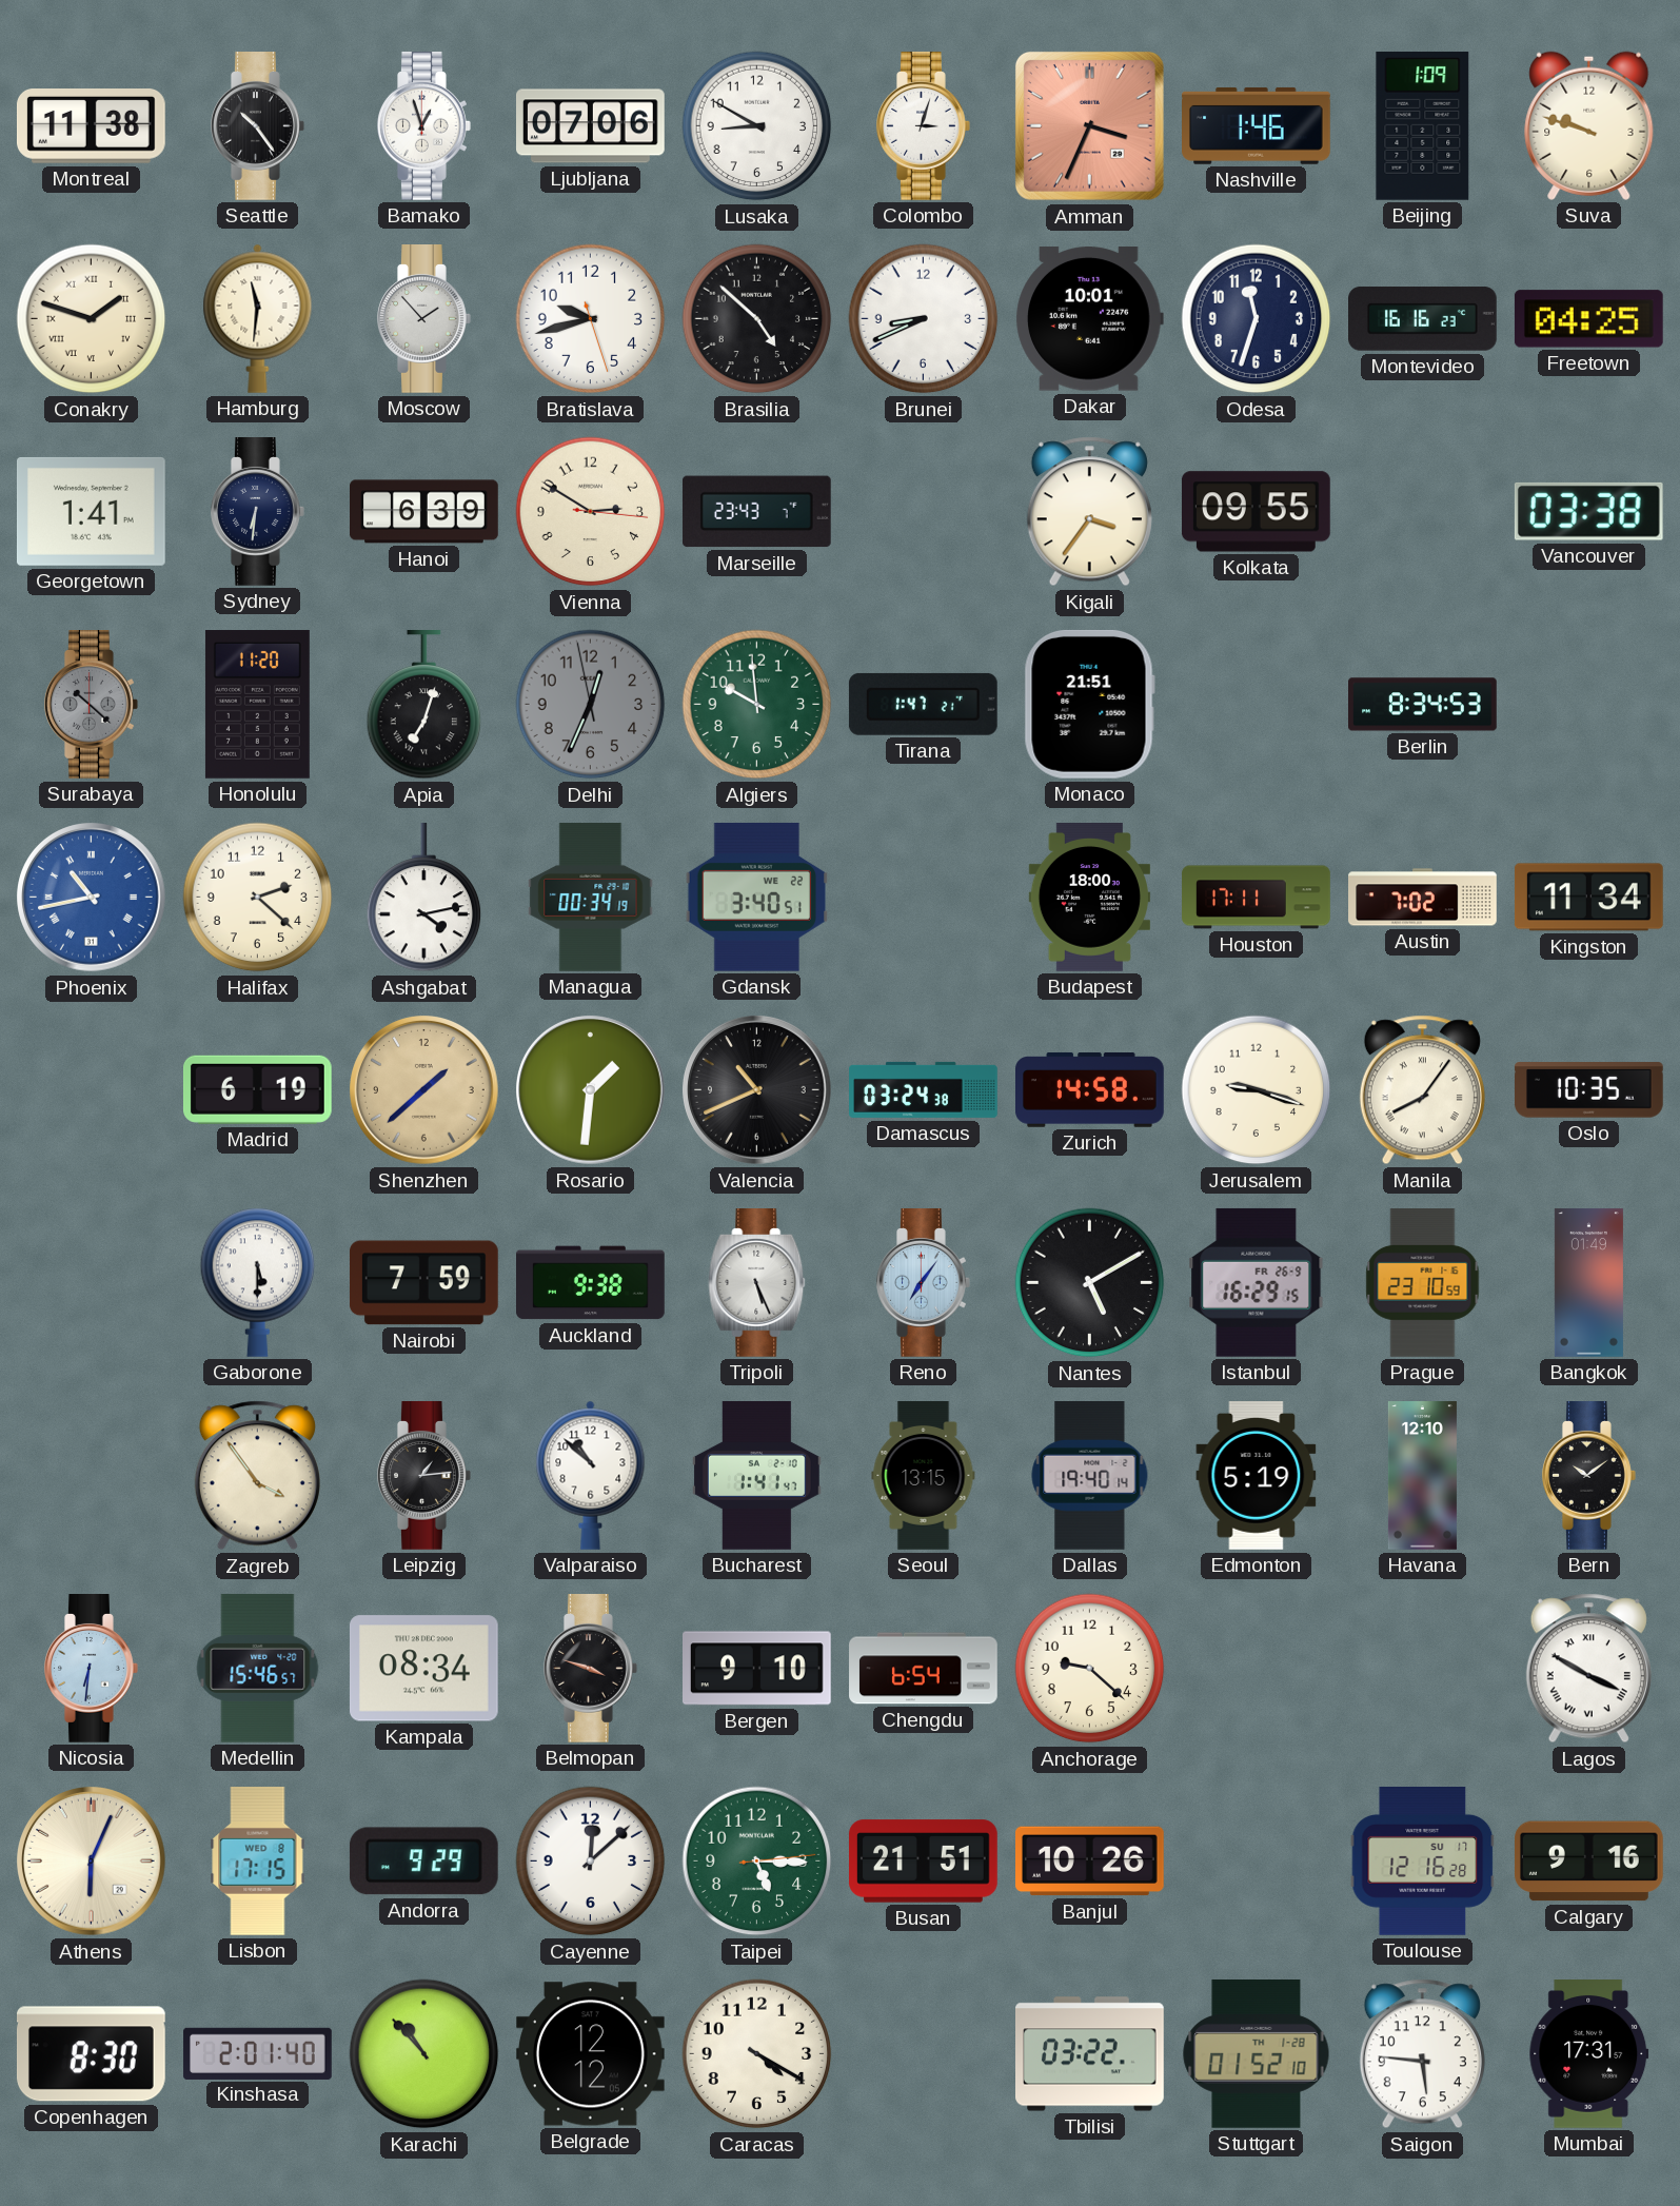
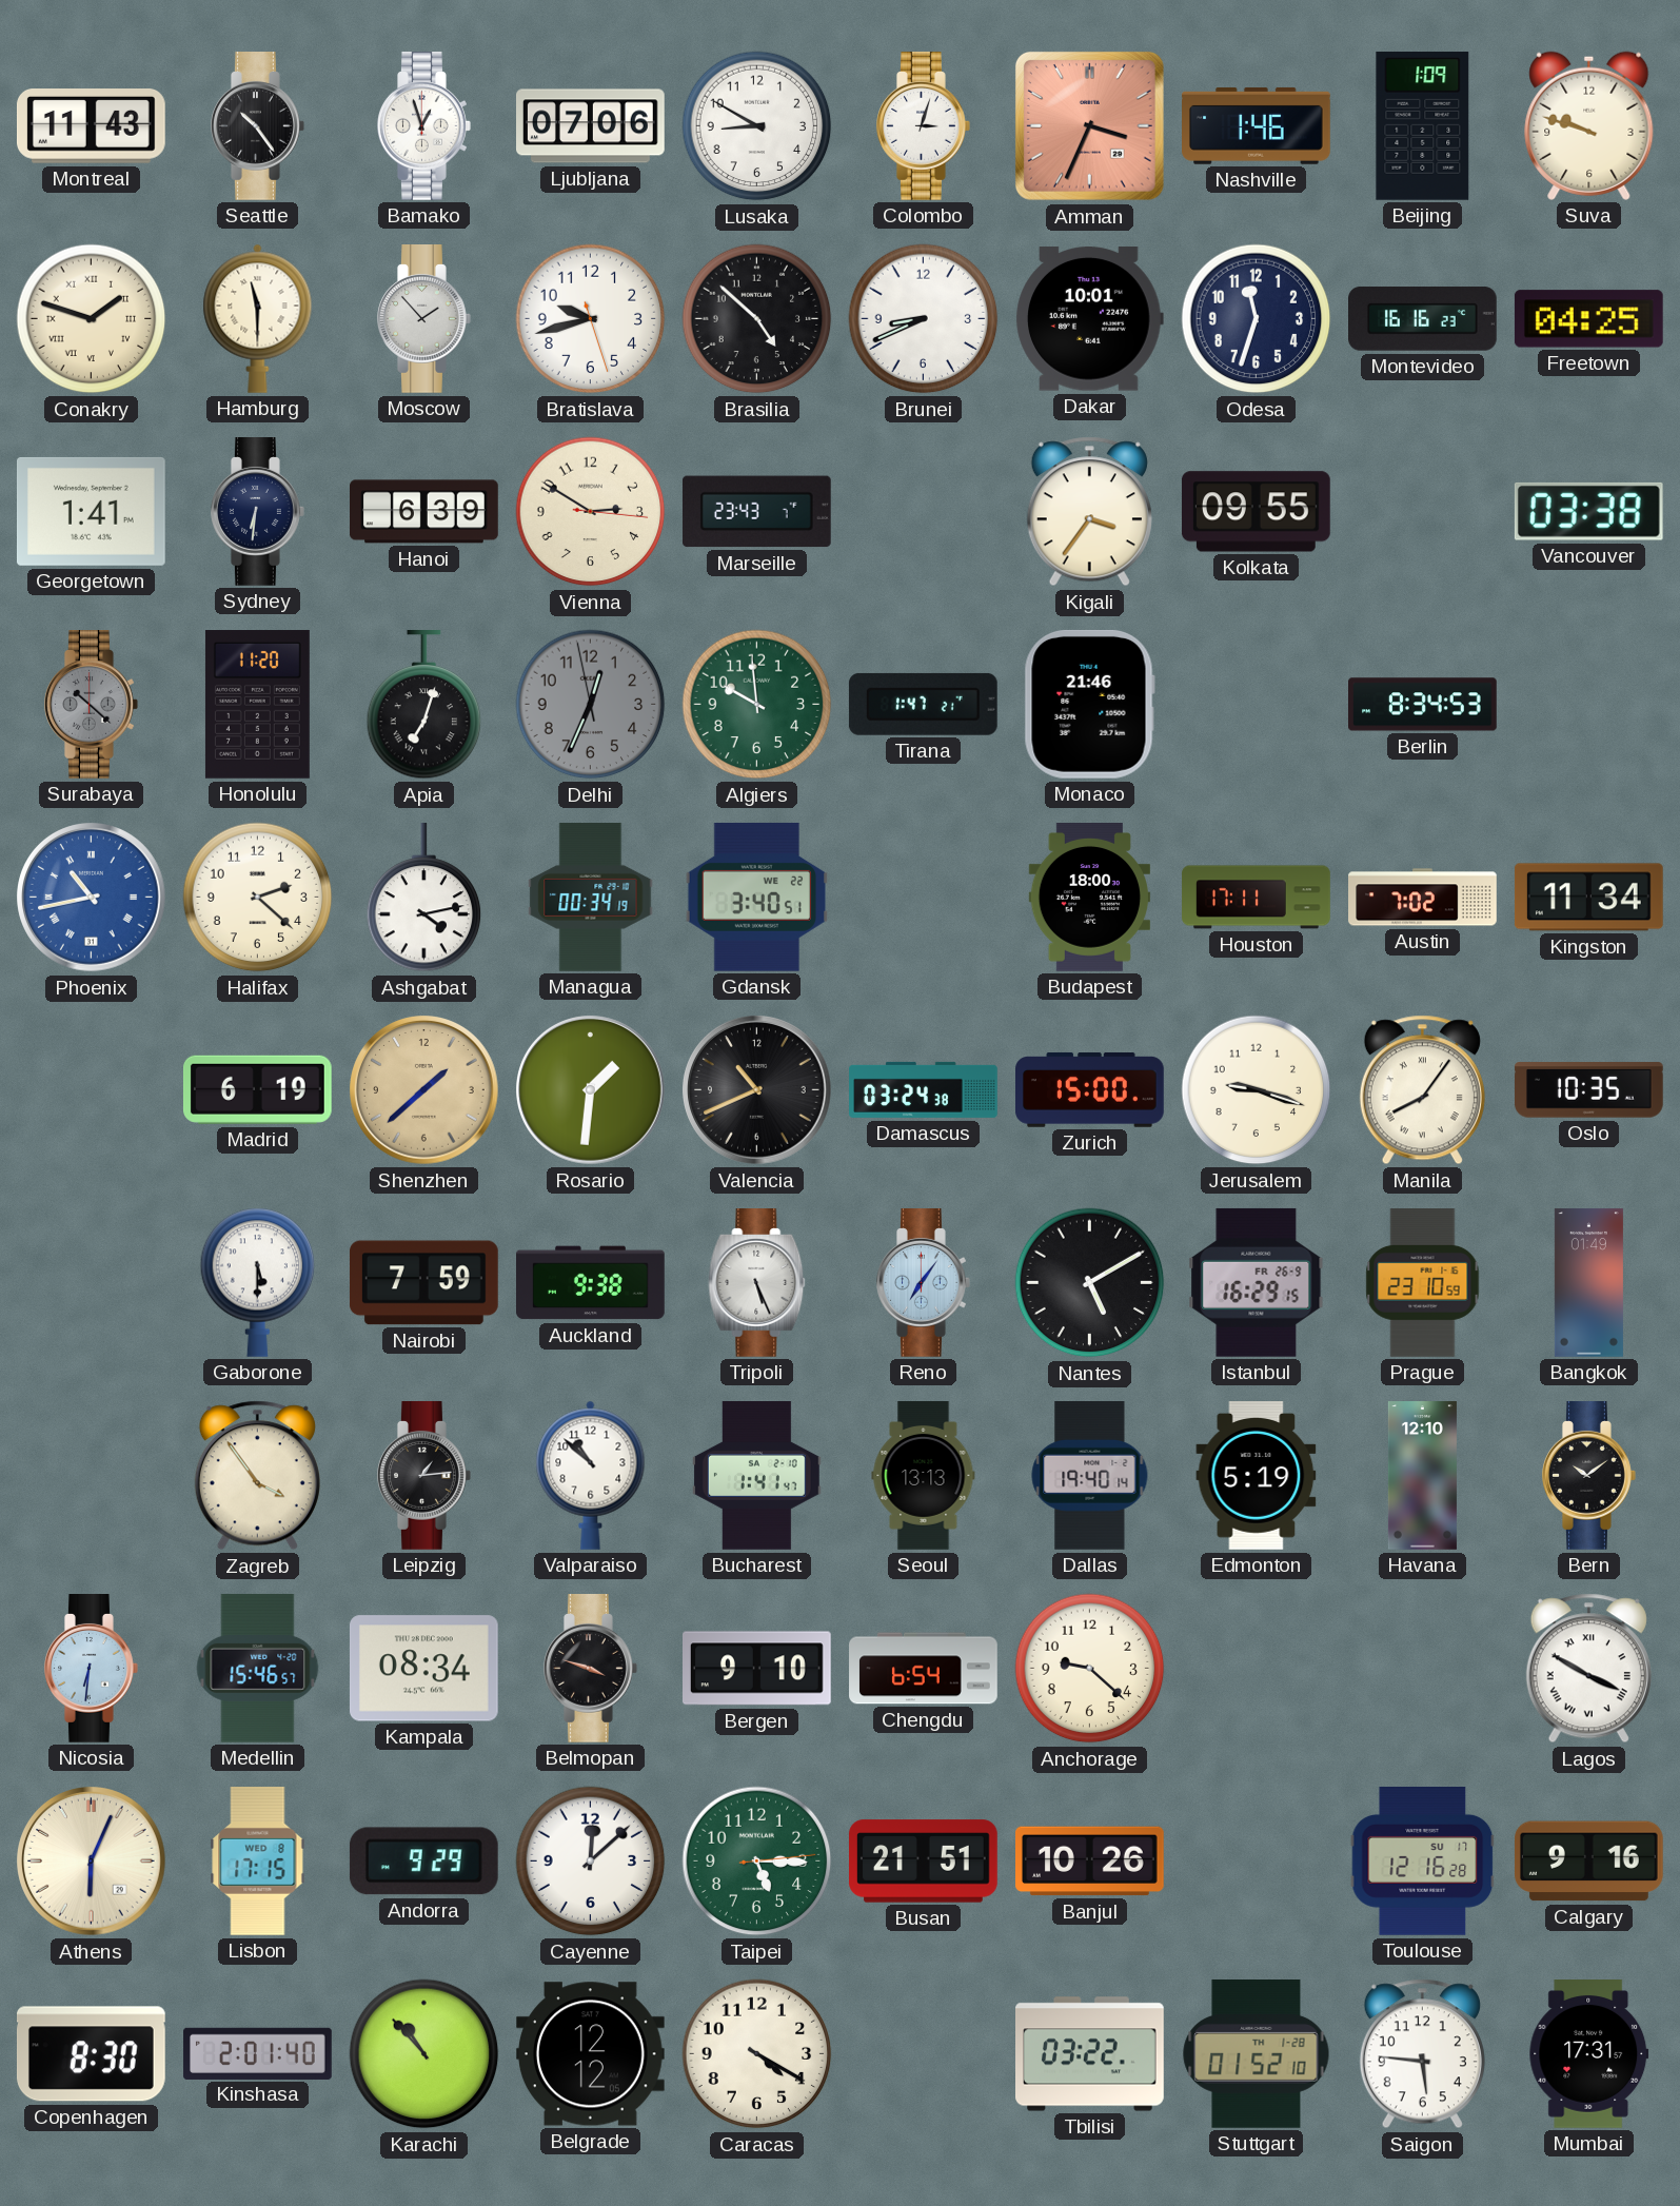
Montreal: 11:38 -> 11:43
Hamburg: 11:31 -> 11:30
Monaco: 21:51 -> 21:46
Zurich: 14:58 -> 15:00
Seoul: 13:15 -> 13:13
